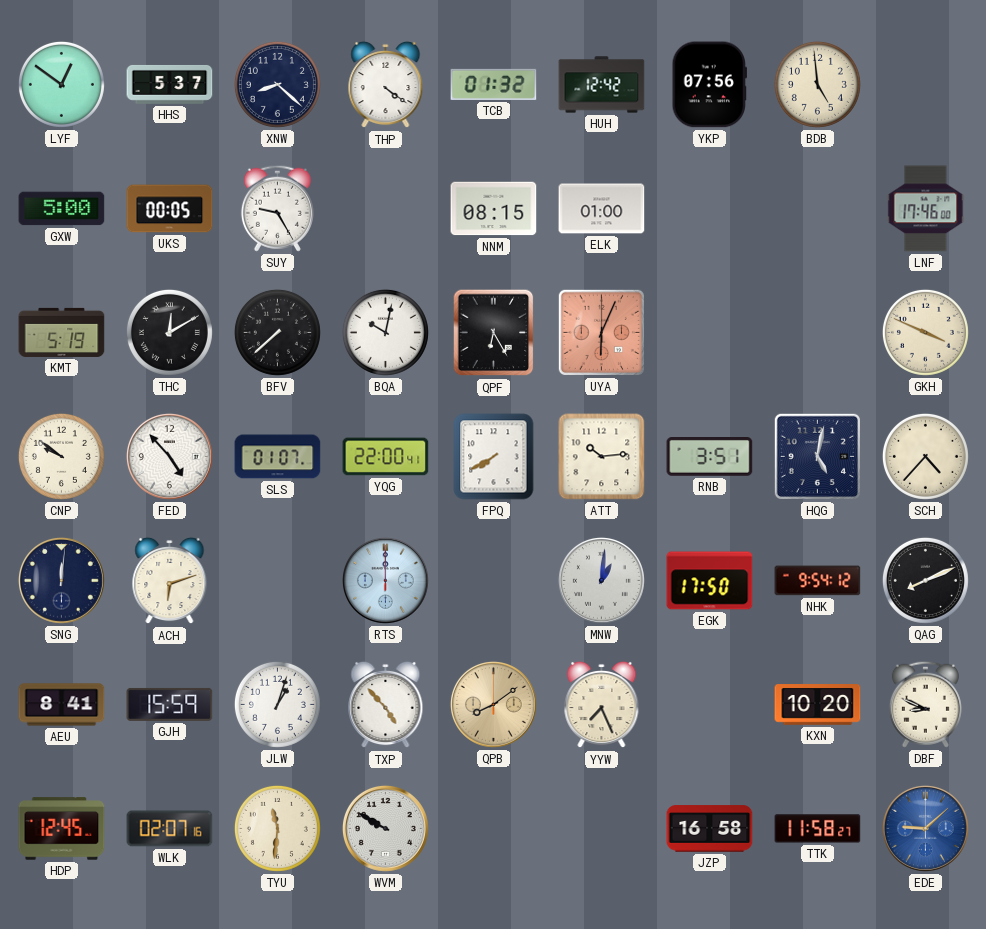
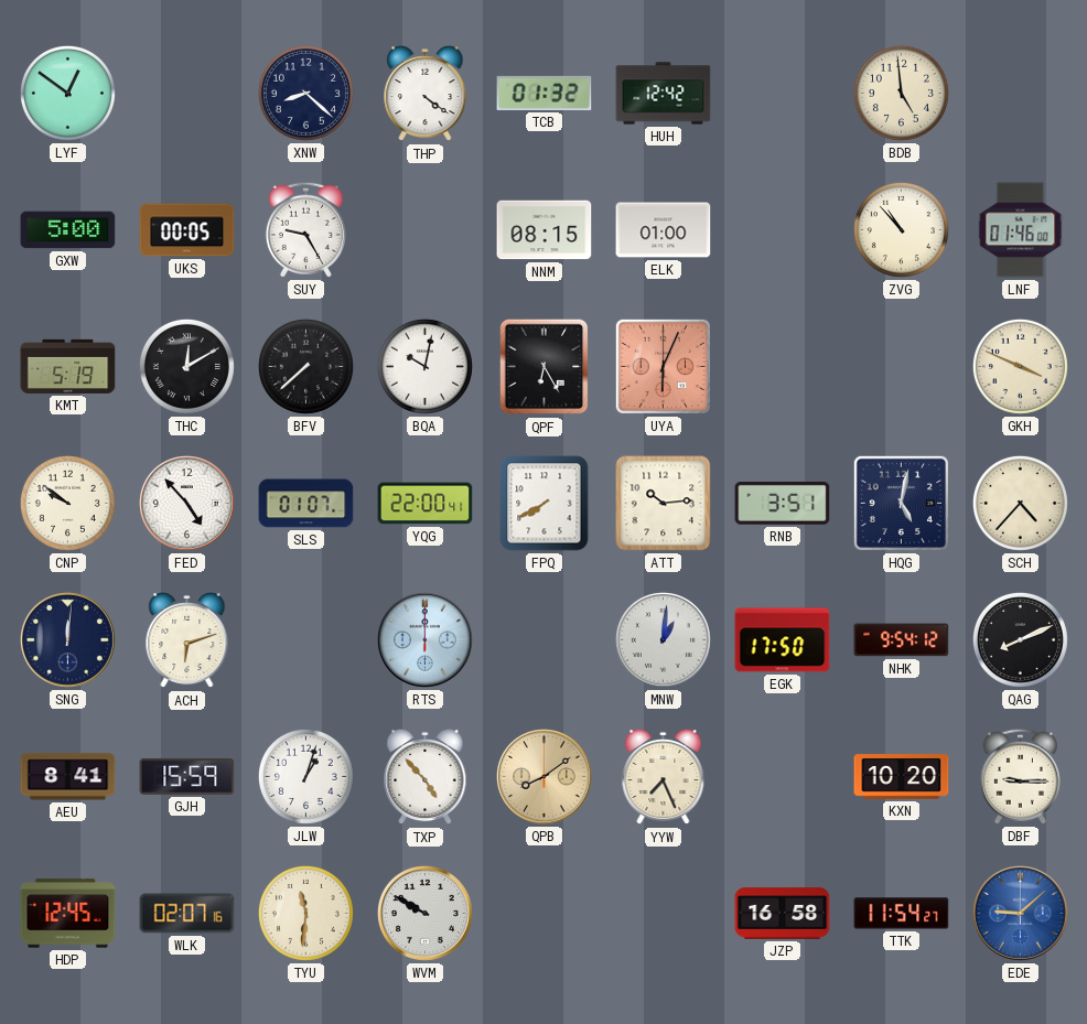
HHS: 5:37 -> none
YKP: 07:56 -> none
ZVG: none -> 10:53
LNF: 17:46 -> 01:46
DBF: 8:49 -> 9:15
TTK: 11:58 -> 11:54
